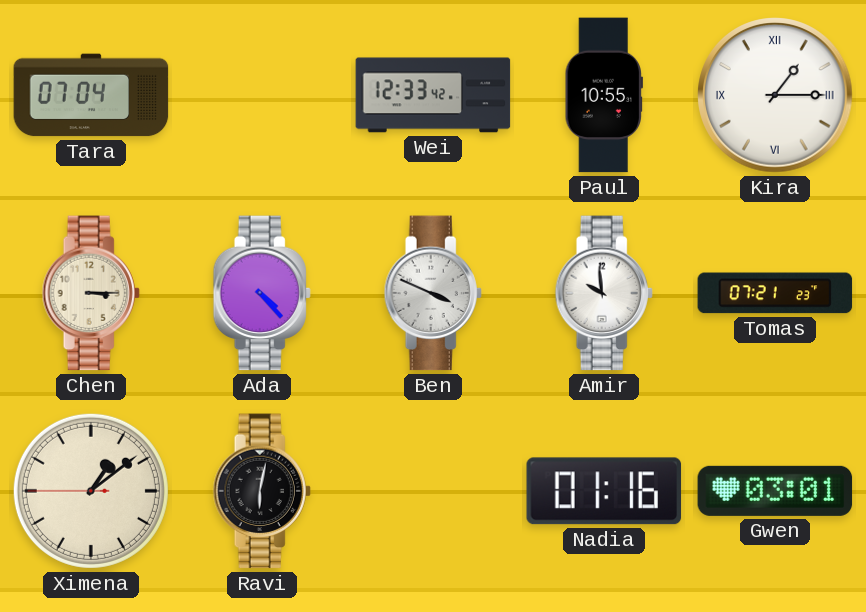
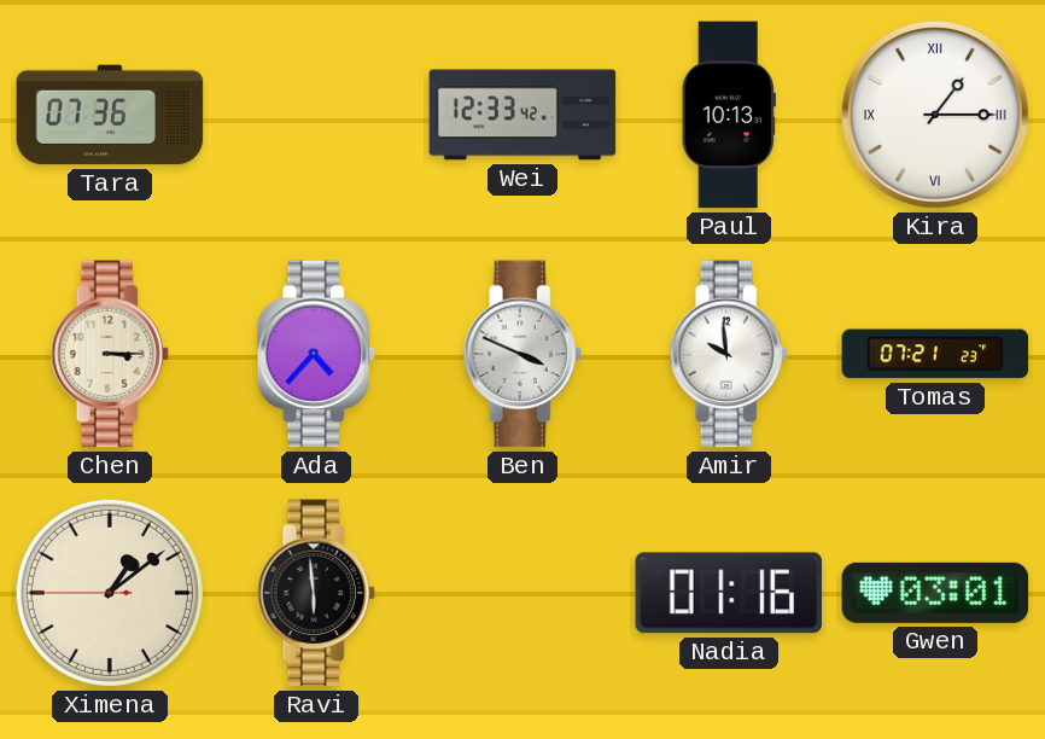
Tara: 07:04 -> 07:36
Paul: 10:55 -> 10:13
Ada: 4:23 -> 4:37
Ravi: 6:02 -> 5:59
